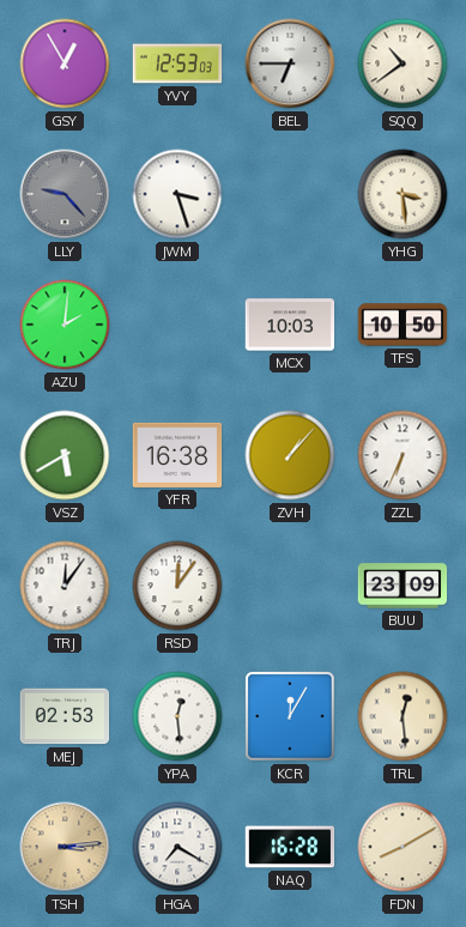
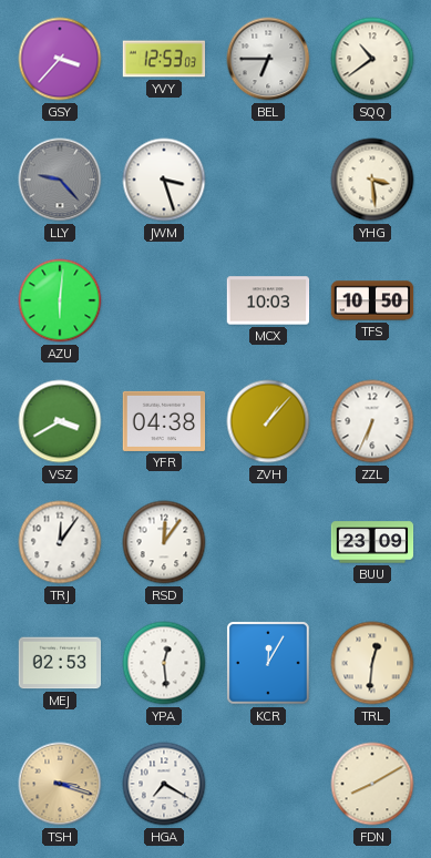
GSY: 12:55 -> 3:37
AZU: 2:01 -> 6:01
VSZ: 5:40 -> 3:40
YFR: 16:38 -> 04:38
TRL: 12:29 -> 12:31
TSH: 3:14 -> 3:18
NAQ: 16:28 -> none
